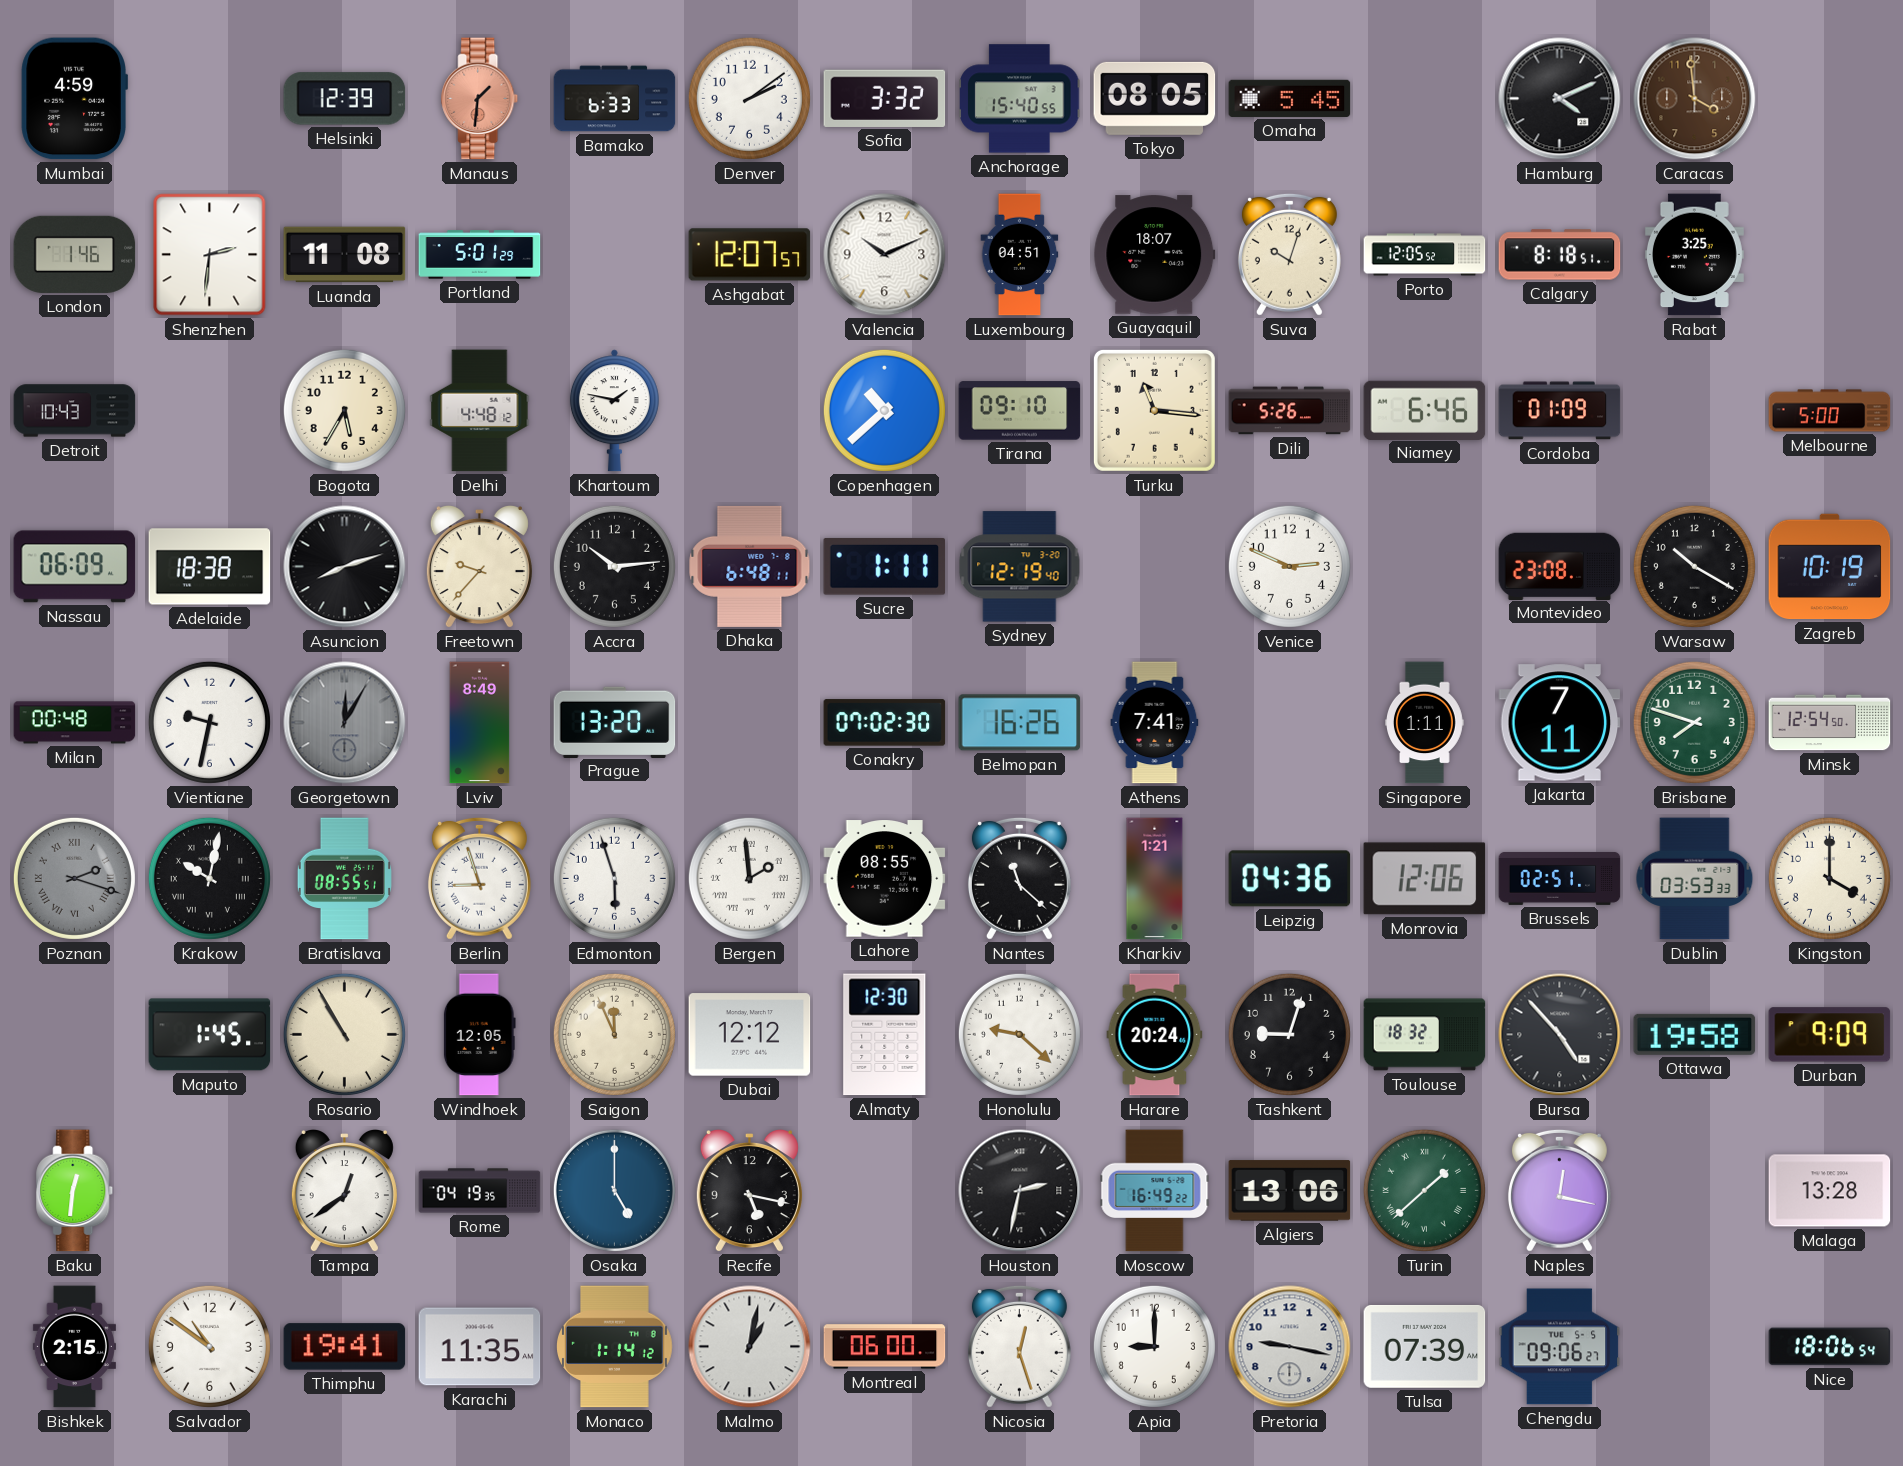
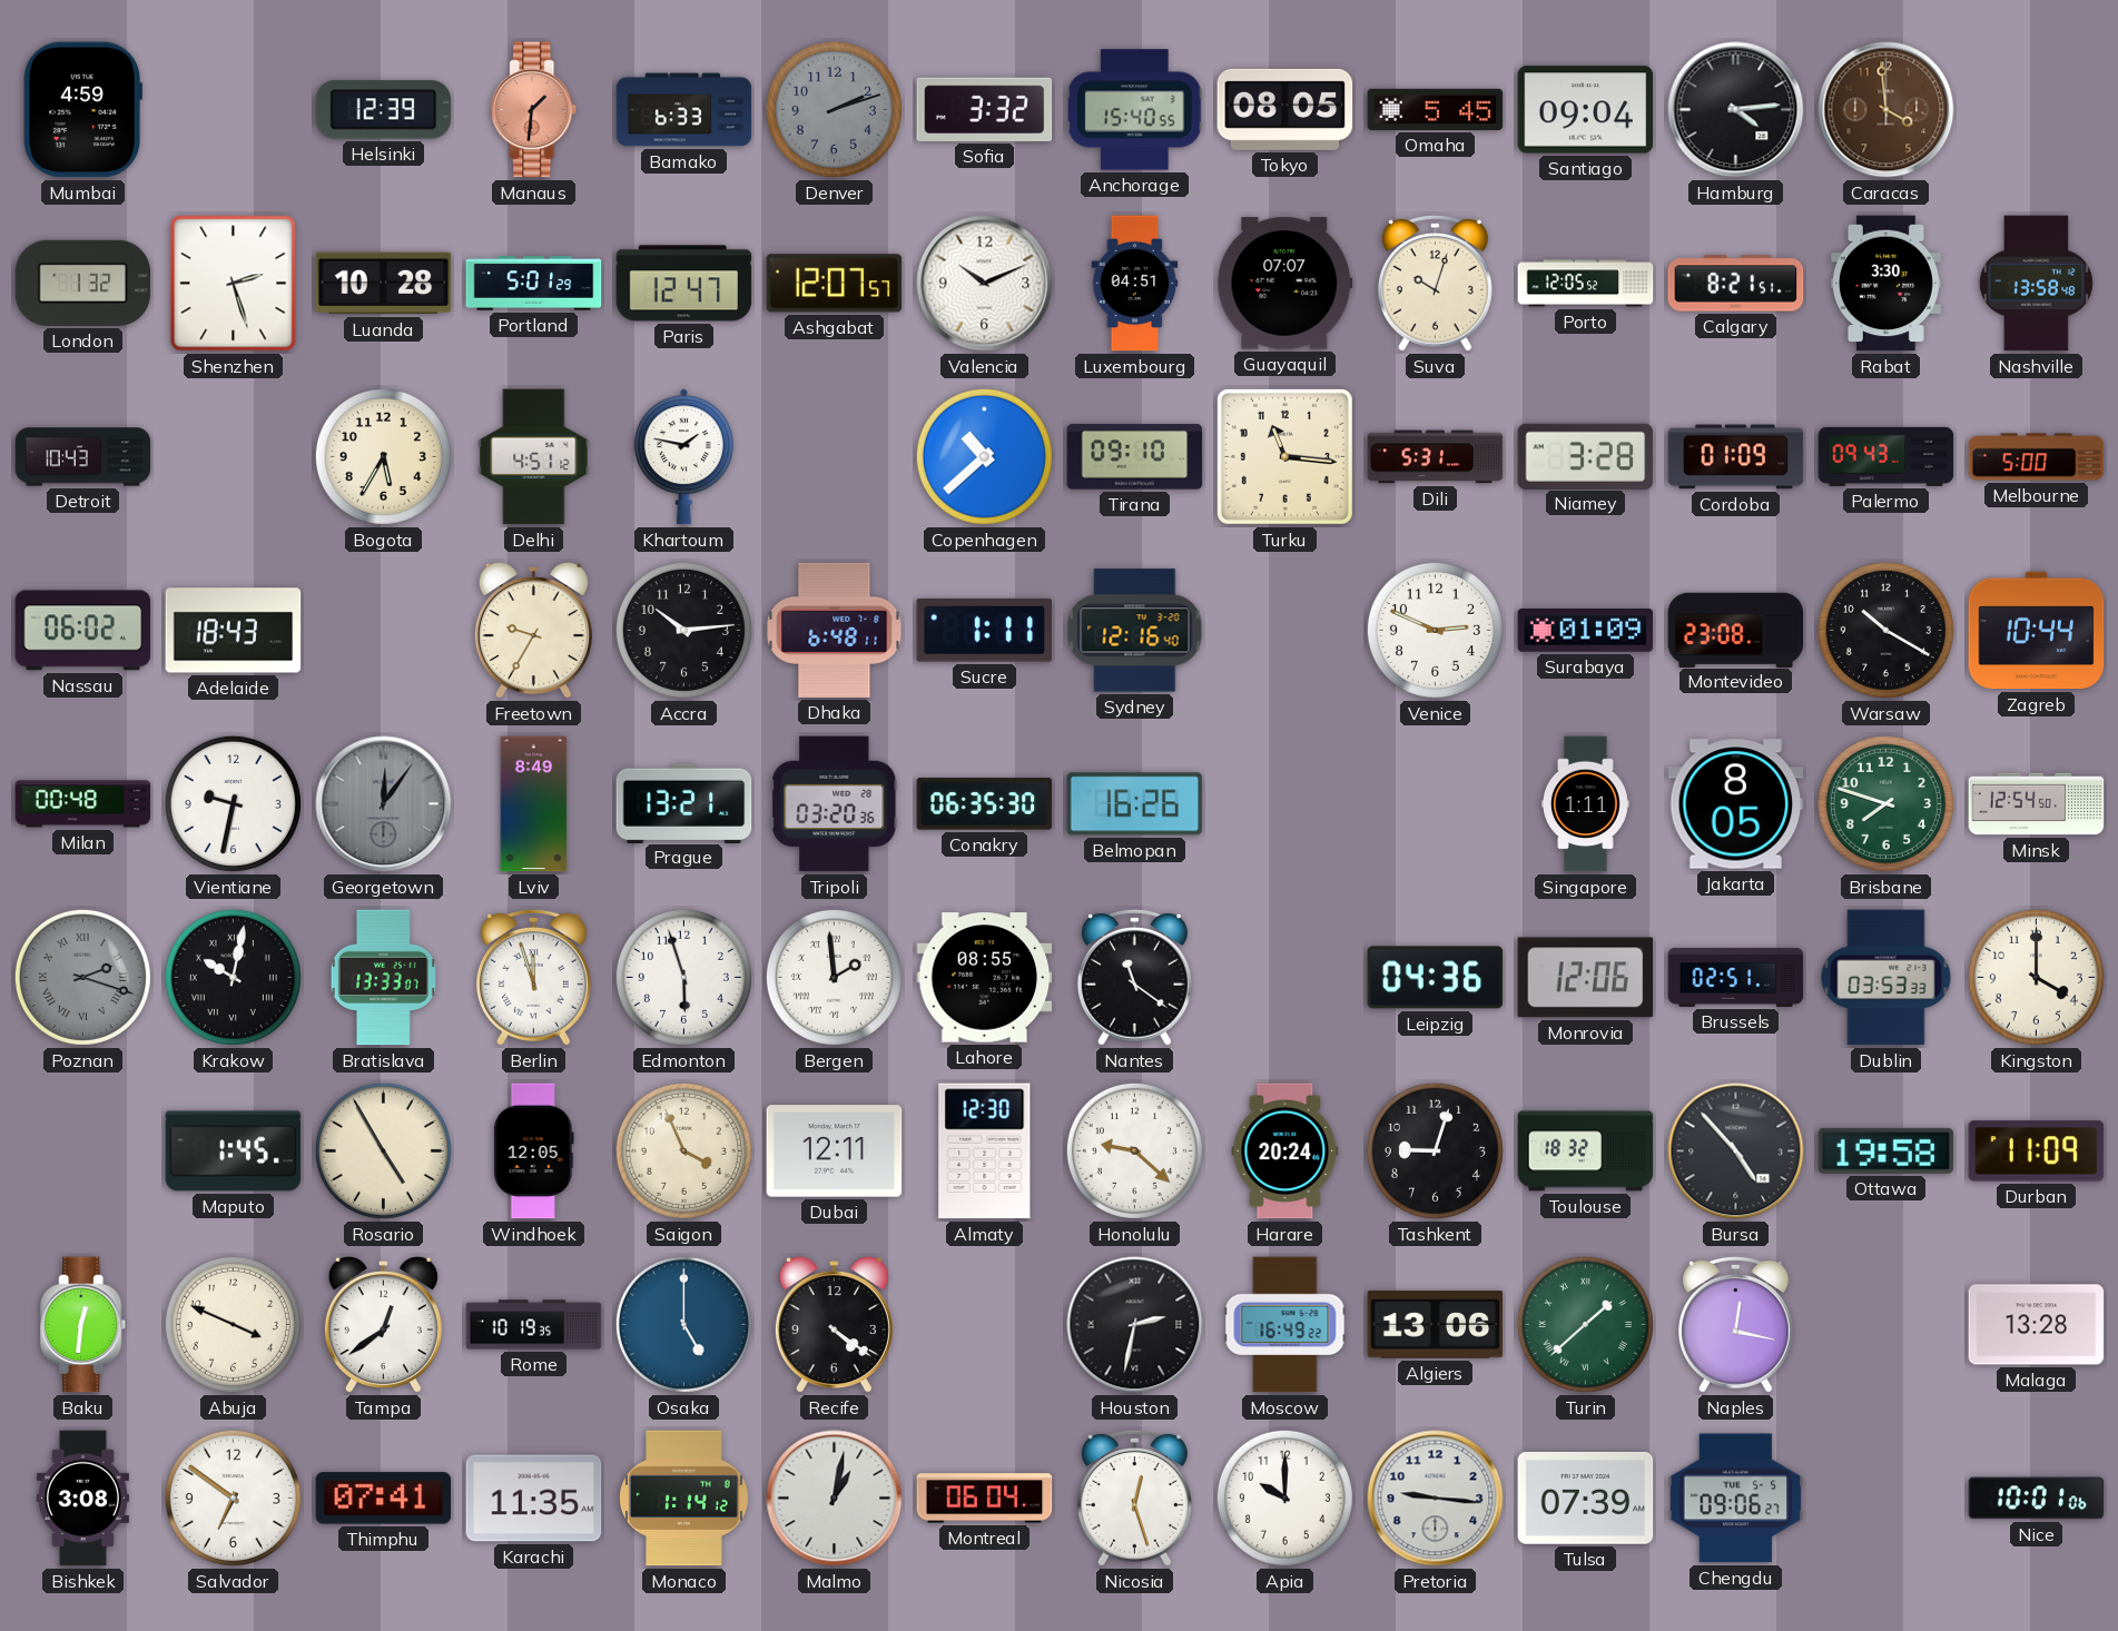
Denver: 2:09 -> 2:12
Denver dial: white -> grey
Santiago: none -> 09:04
Hamburg: 4:11 -> 4:14
London: 1:46 -> 1:32
Shenzhen: 2:31 -> 2:27
Luanda: 11:08 -> 10:28
Paris: none -> 12:47
Guayaquil: 18:07 -> 07:07
Calgary: 8:18 -> 8:21
Rabat: 3:25 -> 3:30
Nashville: none -> 13:58
Delhi: 4:48 -> 4:51
Dili: 5:26 -> 5:31
Niamey: 6:46 -> 3:28
Palermo: none -> 09:43
Nassau: 06:09 -> 06:02
Adelaide: 18:38 -> 18:43
Asuncion: 8:12 -> none
Freetown: 9:37 -> 9:35
Sydney: 12:19 -> 12:16
Surabaya: none -> 01:09
Zagreb: 10:19 -> 10:44
Georgetown: 12:05 -> 12:06
Prague: 13:20 -> 13:21
Tripoli: none -> 03:20
Conakry: 07:02 -> 06:35
Athens: 7:41 -> none
Jakarta: 7:11 -> 8:05
Bratislava: 08:55 -> 13:33
Berlin: 8:57 -> 11:57
Nantes: 11:22 -> 11:21
Kharkiv: 1:21 -> none
Rosario: 10:55 -> 4:55
Saigon: 11:56 -> 3:56
Dubai: 12:12 -> 12:11
Durban: 9:09 -> 11:09
Abuja: none -> 3:49
Rome: 04:19 -> 10:19
Recife: 5:17 -> 4:21
Bishkek: 2:15 -> 3:08
Salvador: 10:51 -> 6:51
Thimphu: 19:41 -> 07:41
Montreal: 06:00 -> 06:04
Apia: 9:00 -> 10:00
Pretoria: 9:17 -> 9:16
Nice: 18:06 -> 10:01
